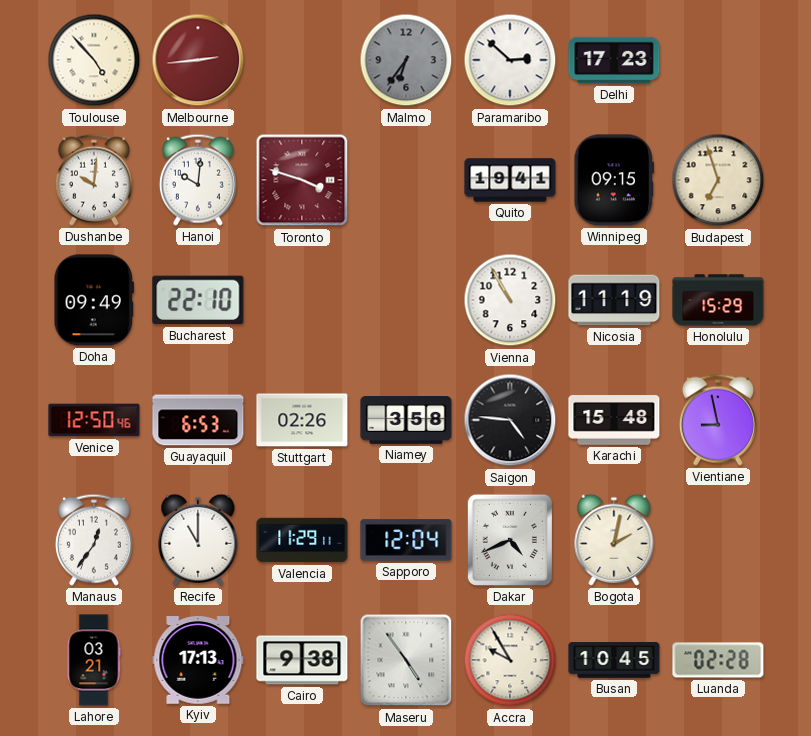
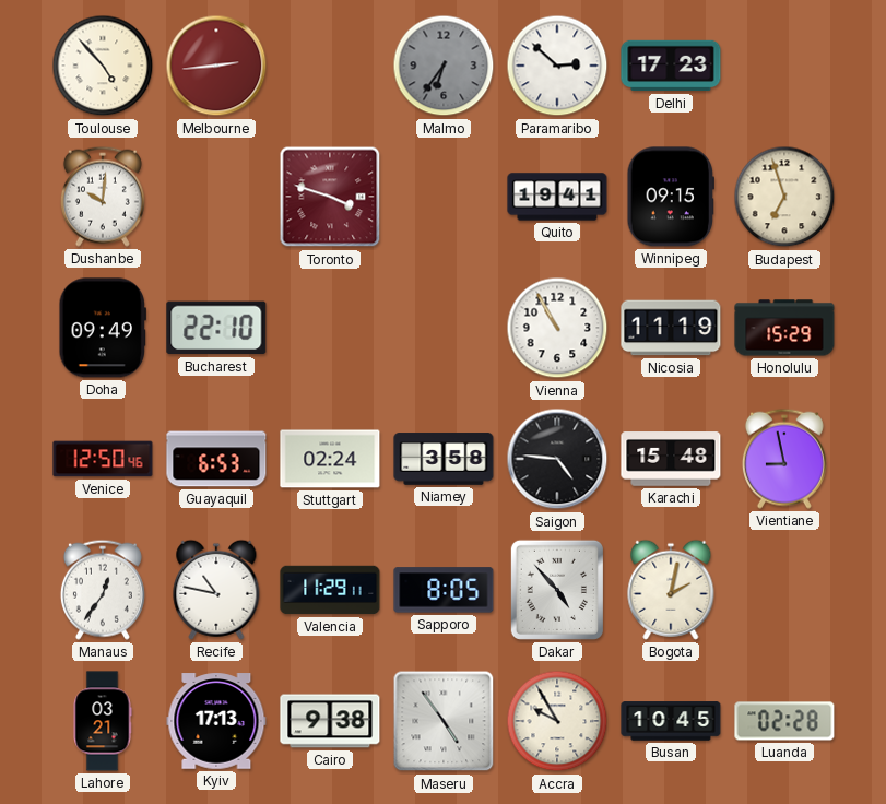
Hanoi: 10:01 -> none
Stuttgart: 02:26 -> 02:24
Recife: 11:00 -> 10:47
Sapporo: 12:04 -> 8:05
Dakar: 4:41 -> 4:53
